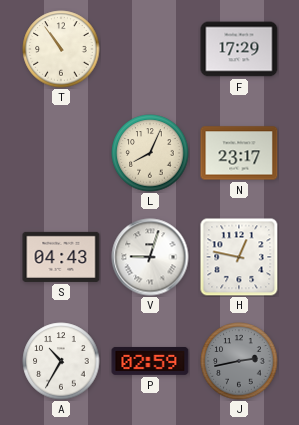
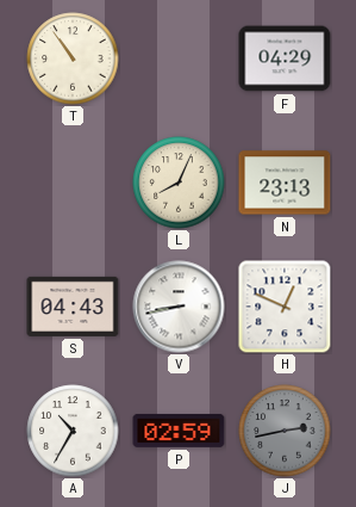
F: 17:29 -> 04:29
N: 23:17 -> 23:13
V: 9:03 -> 8:43
H: 12:47 -> 12:49
